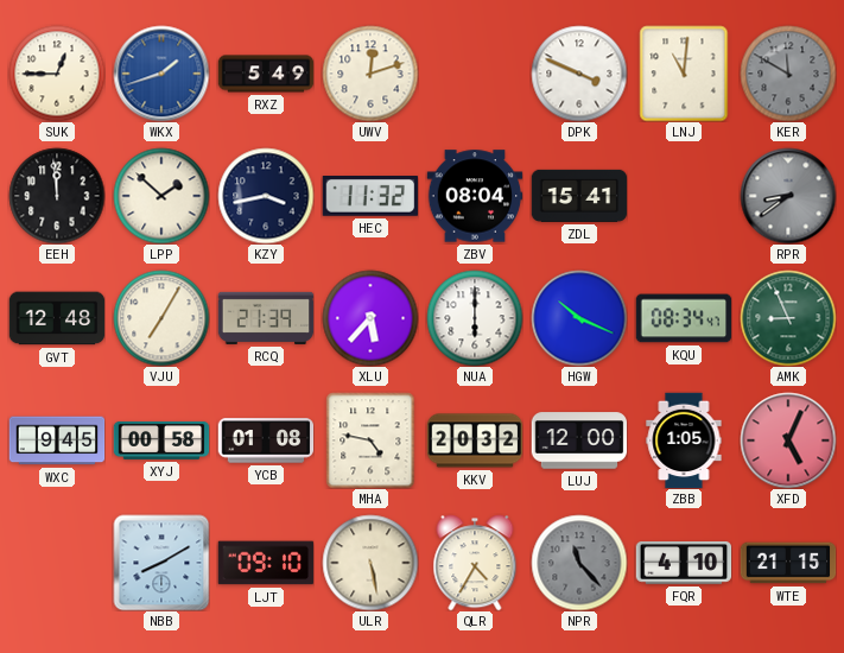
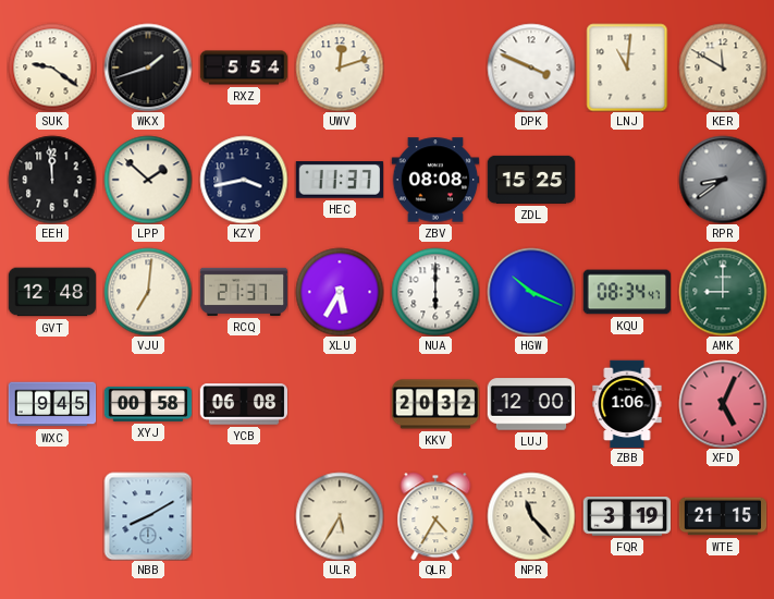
SUK: 12:45 -> 9:21
WKX dial: blue -> black
RXZ: 5:49 -> 5:54
KER dial: grey -> cream
HEC: 11:32 -> 11:37
ZBV: 08:04 -> 08:08
ZDL: 15:41 -> 15:25
VJU: 7:05 -> 7:01
RCQ: 21:39 -> 21:37
XLU: 5:37 -> 5:35
AMK: 8:56 -> 9:00
YCB: 01:08 -> 06:08
MHA: 4:47 -> none
ZBB: 1:05 -> 1:06
LJT: 09:10 -> none
ULR: 5:28 -> 5:35
NPR dial: grey -> cream
FQR: 4:10 -> 3:19
